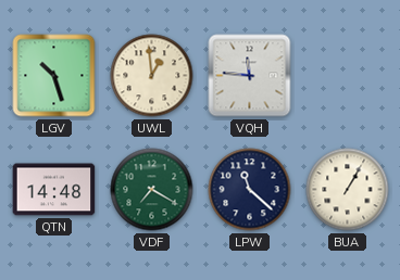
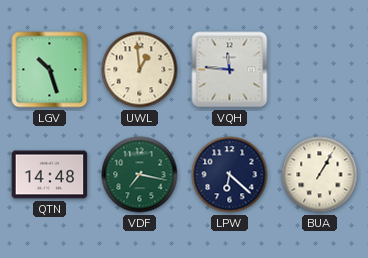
VDF: 7:20 -> 7:17
LPW: 11:22 -> 6:22
